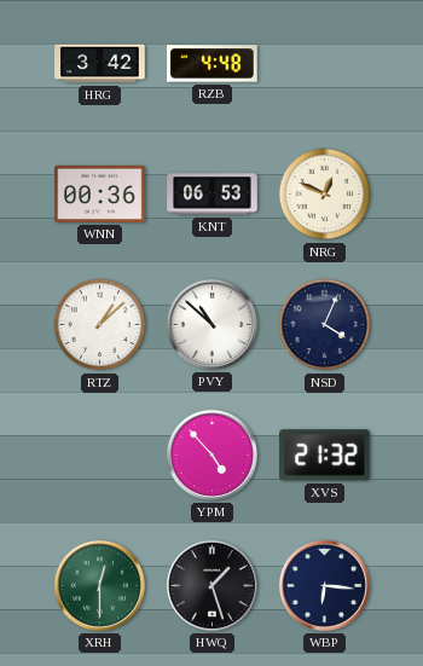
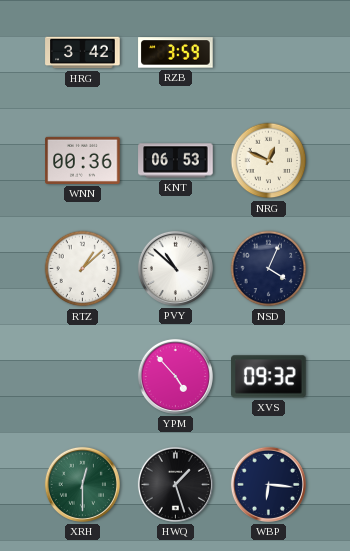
RZB: 4:48 -> 3:59
XVS: 21:32 -> 09:32
